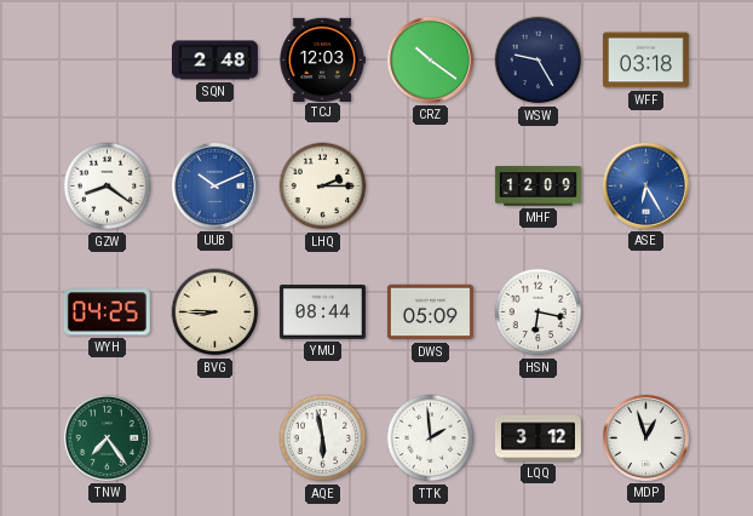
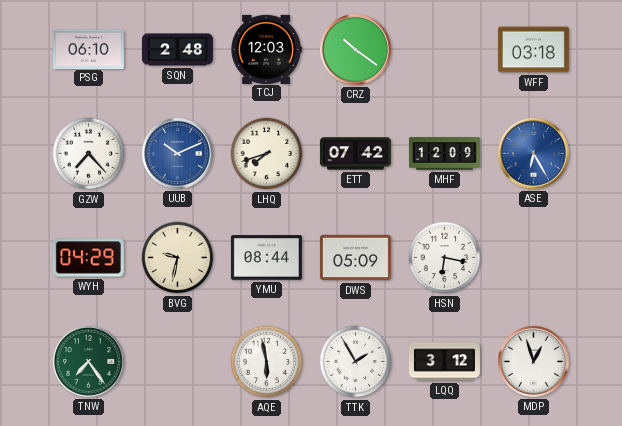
PSG: none -> 06:10
WSW: 9:25 -> none
GZW: 8:21 -> 7:23
LHQ: 2:15 -> 7:42
ETT: none -> 07:42
WYH: 04:25 -> 04:29
BVG: 8:45 -> 9:32
TTK: 1:59 -> 1:55
